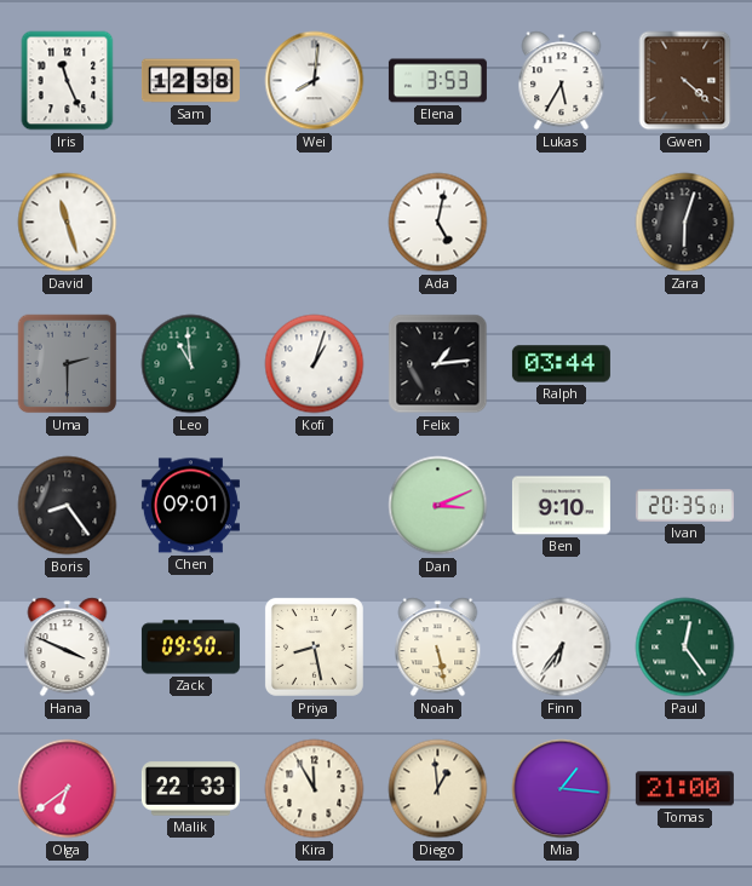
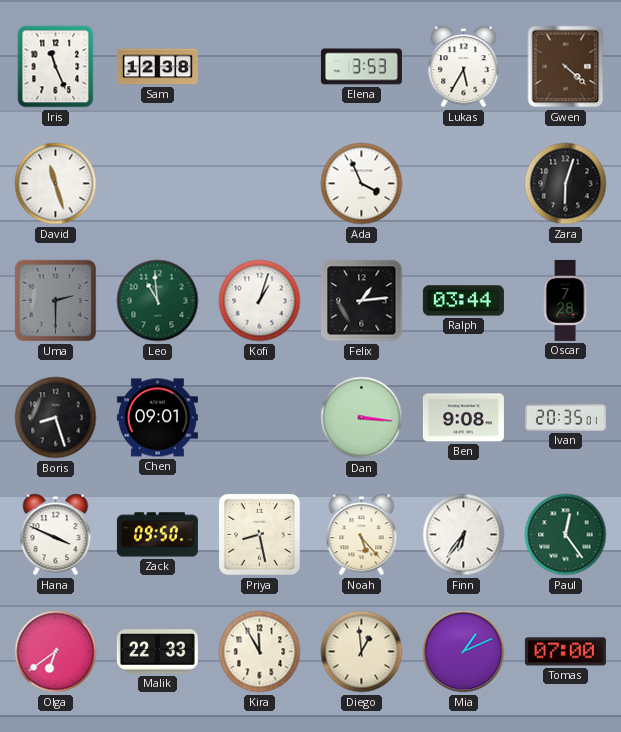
Wei: 8:01 -> none
Ada: 5:02 -> 3:56
Oscar: none -> 7:28
Boris: 8:24 -> 8:27
Dan: 3:11 -> 3:16
Ben: 9:10 -> 9:08
Noah: 5:28 -> 5:23
Mia: 1:16 -> 1:11
Tomas: 21:00 -> 07:00
